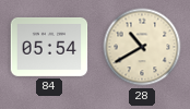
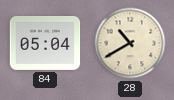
84: 05:54 -> 05:04
